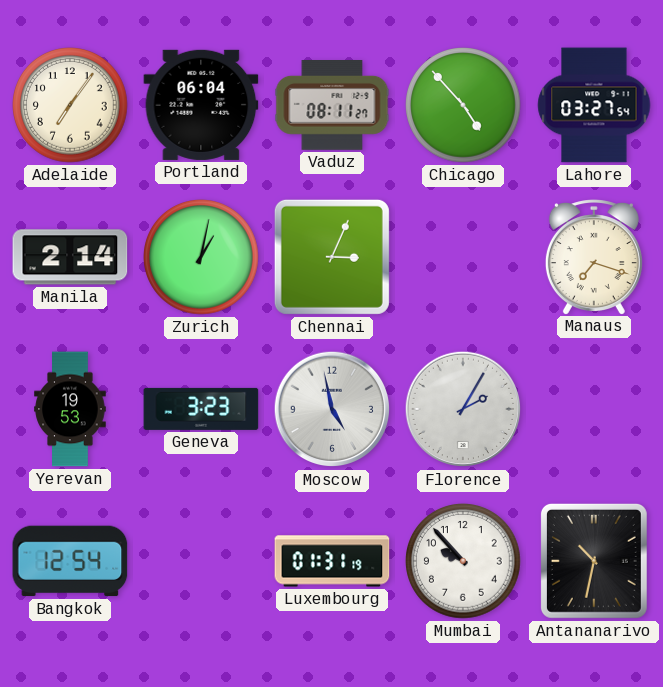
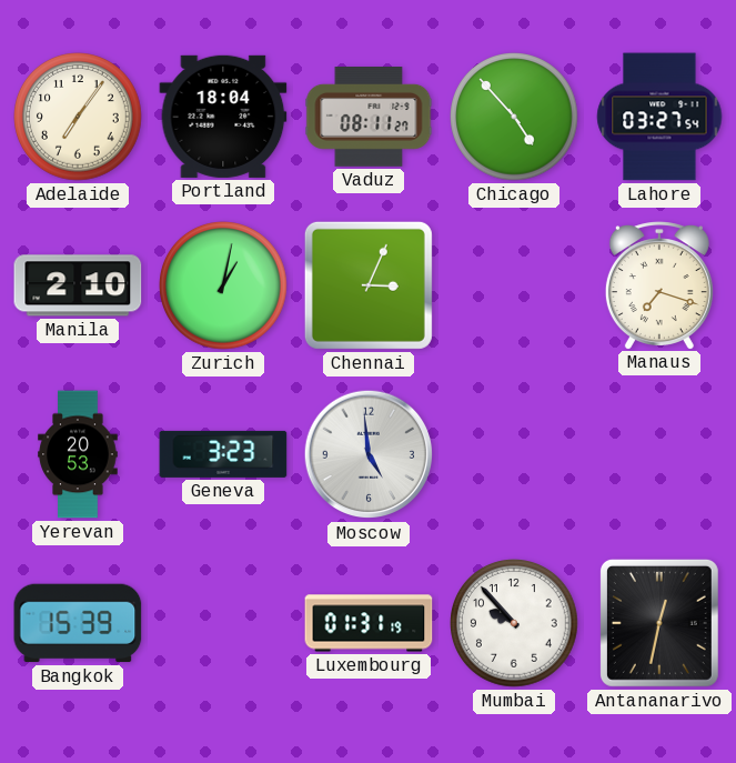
Portland: 06:04 -> 18:04
Manila: 2:14 -> 2:10
Yerevan: 19:53 -> 20:53
Moscow: 4:58 -> 4:59
Florence: 2:05 -> none
Bangkok: 12:54 -> 15:39
Antananarivo: 10:32 -> 12:32
